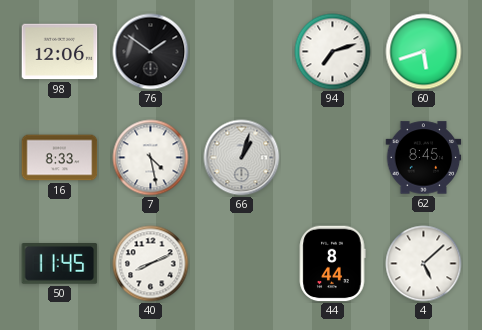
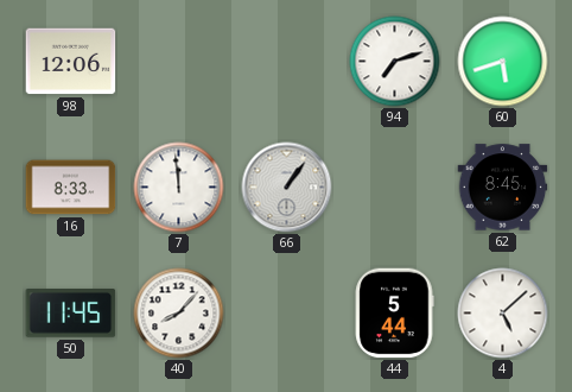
76: 1:51 -> none
7: 4:28 -> 11:59
66: 1:03 -> 1:06
40: 8:11 -> 8:07
44: 8:44 -> 5:44
